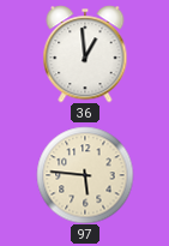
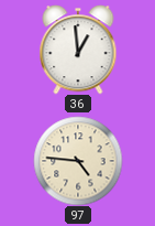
97: 5:46 -> 4:46
